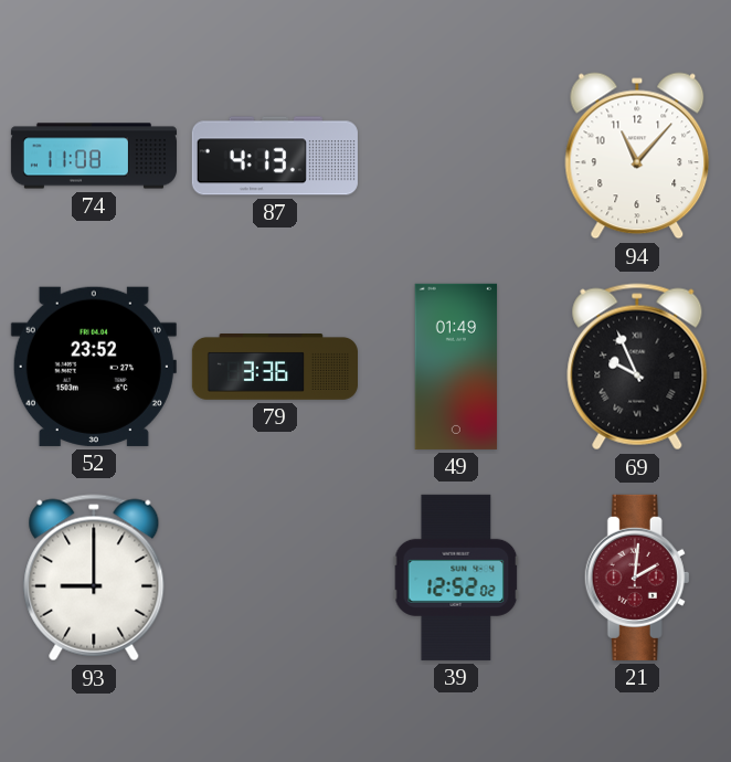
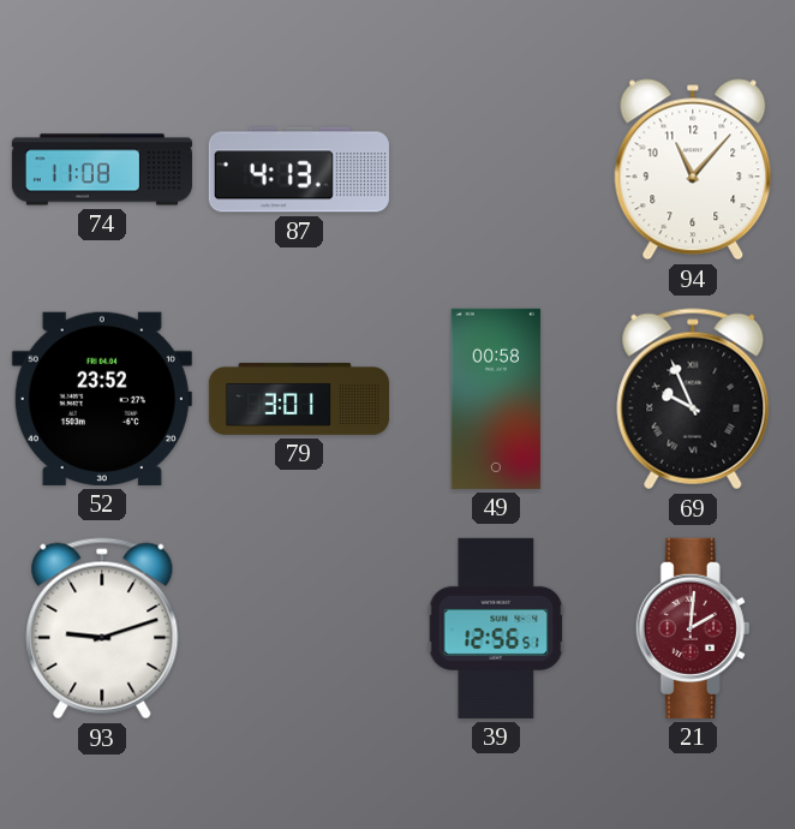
79: 3:36 -> 3:01
49: 01:49 -> 00:58
93: 9:00 -> 9:12
39: 12:52 -> 12:56
